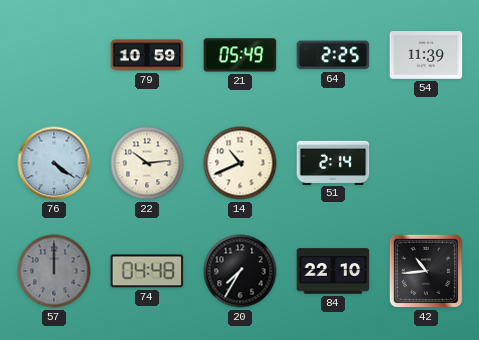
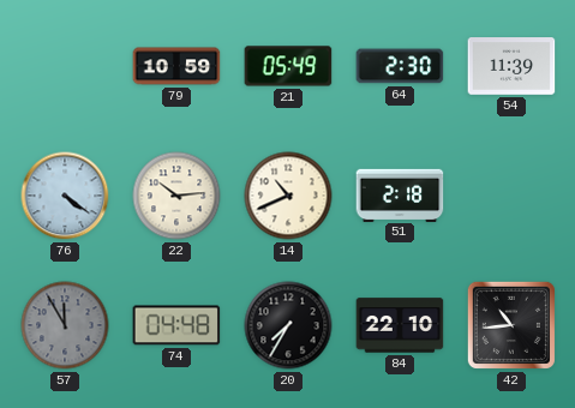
64: 2:25 -> 2:30
51: 2:14 -> 2:18
57: 12:00 -> 11:55
